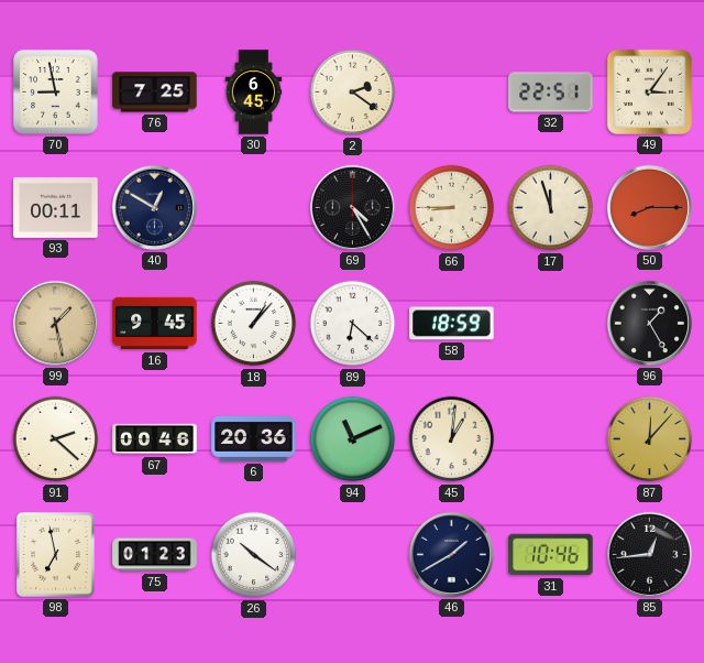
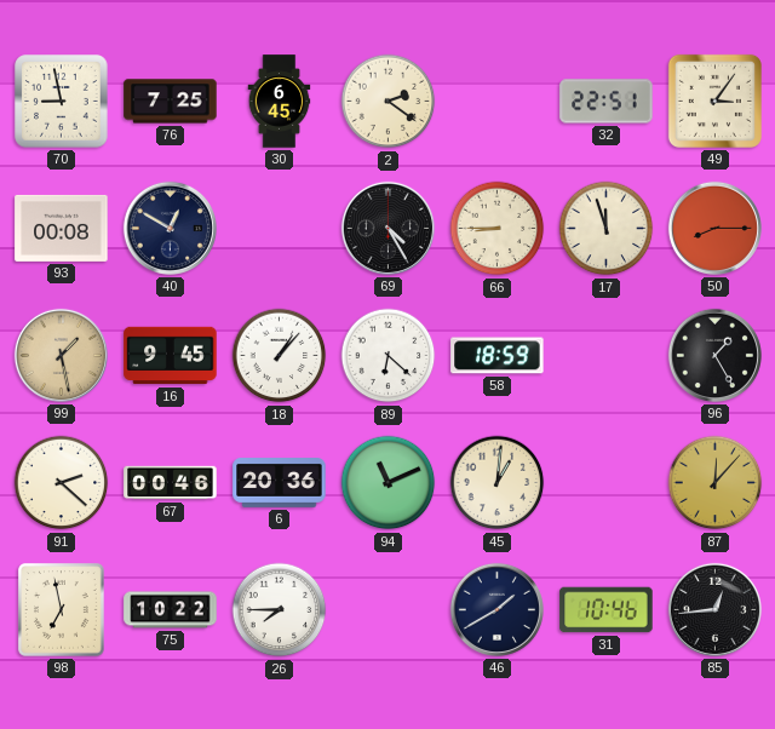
93: 00:11 -> 00:08
75: 01:23 -> 10:22
26: 10:21 -> 7:45
